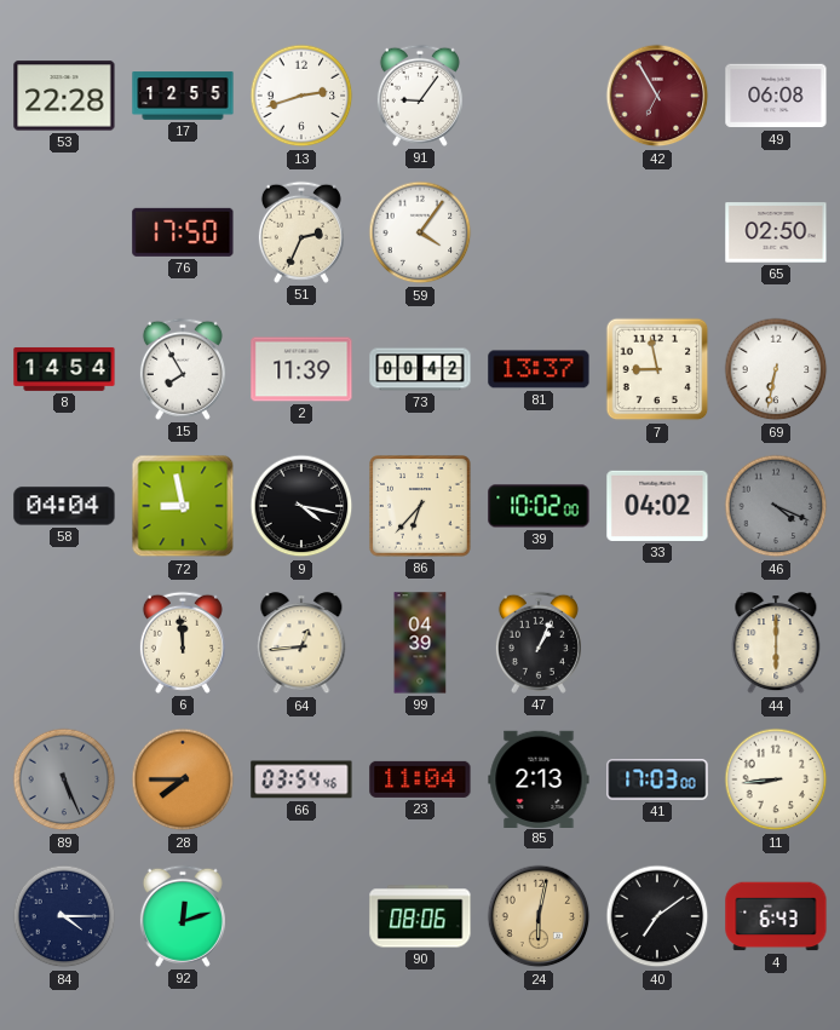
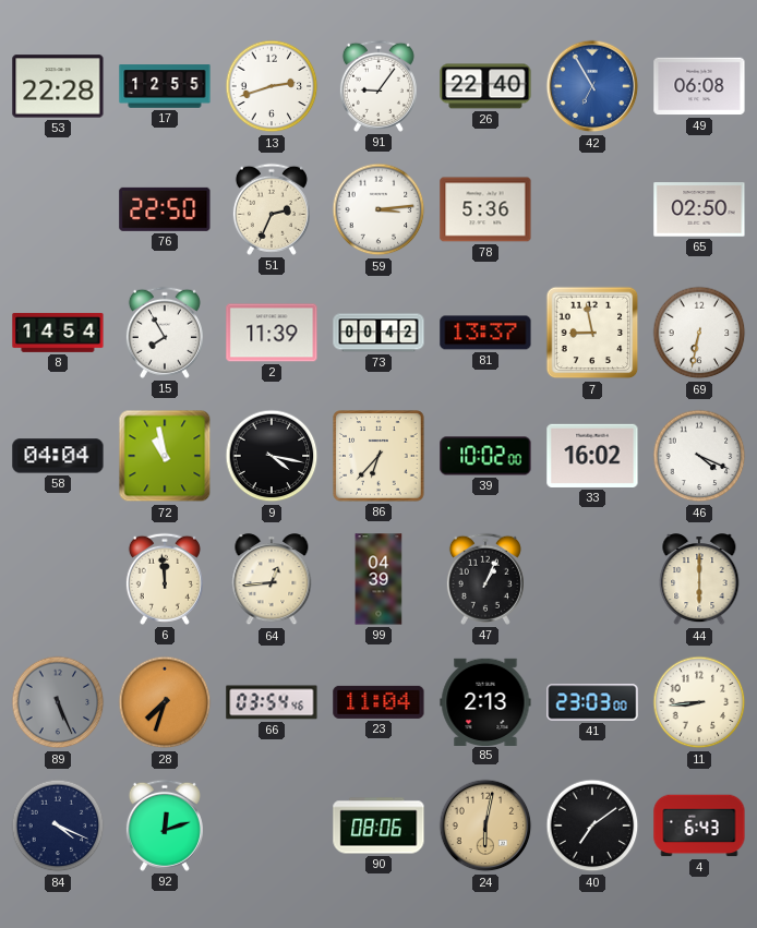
26: none -> 22:40
42 dial: burgundy -> blue
76: 17:50 -> 22:50
59: 4:06 -> 3:14
78: none -> 5:36
72: 8:58 -> 10:58
33: 04:02 -> 16:02
46 dial: grey -> white
28: 7:45 -> 7:33
41: 17:03 -> 23:03
84: 4:15 -> 4:19
